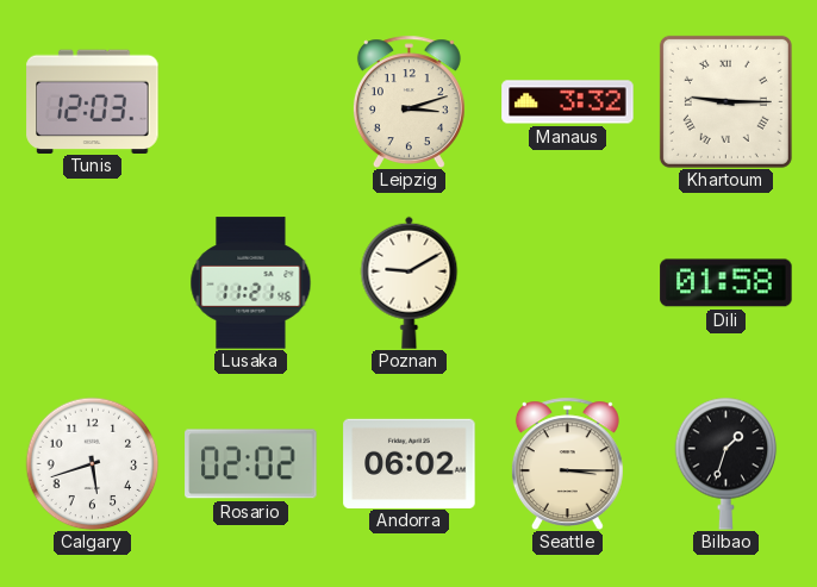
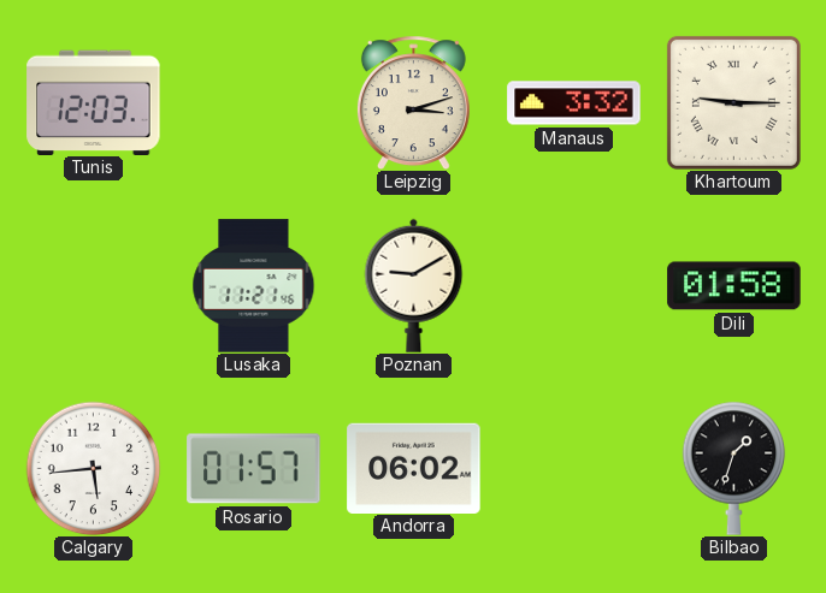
Calgary: 5:42 -> 5:44
Rosario: 02:02 -> 01:57
Seattle: 3:15 -> none
